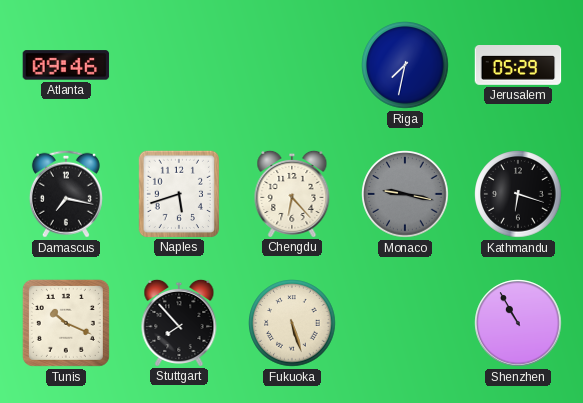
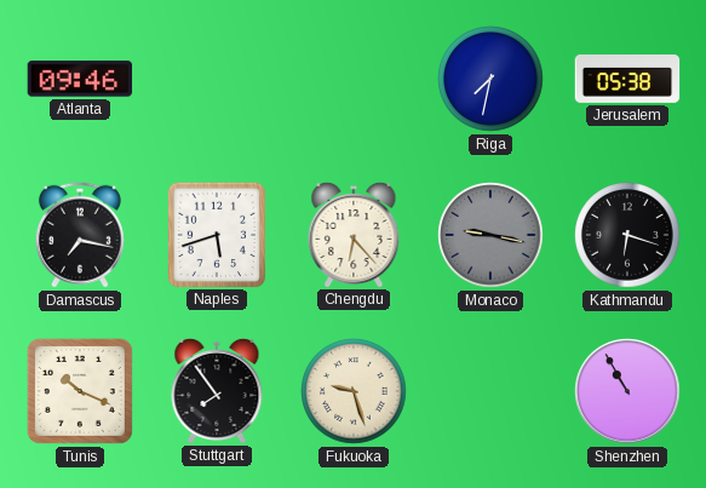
Jerusalem: 05:29 -> 05:38
Stuttgart: 7:53 -> 7:54
Fukuoka: 5:27 -> 9:27
